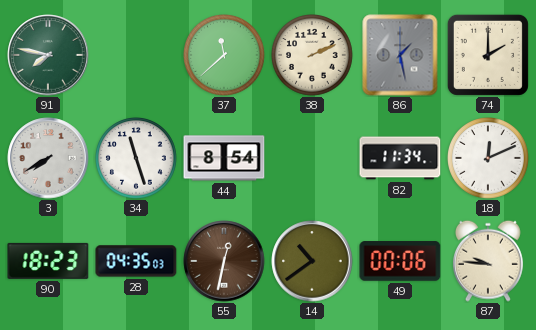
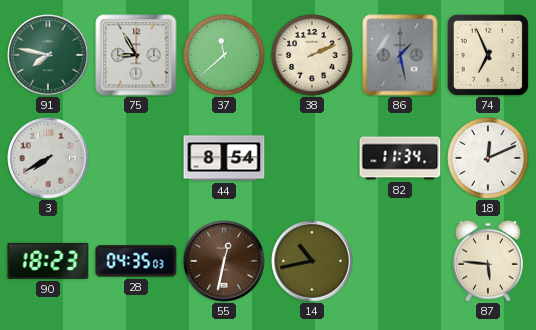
75: none -> 8:55
74: 2:00 -> 6:56
34: 11:27 -> none
14: 10:39 -> 10:43
49: 00:06 -> none
87: 9:46 -> 5:46
